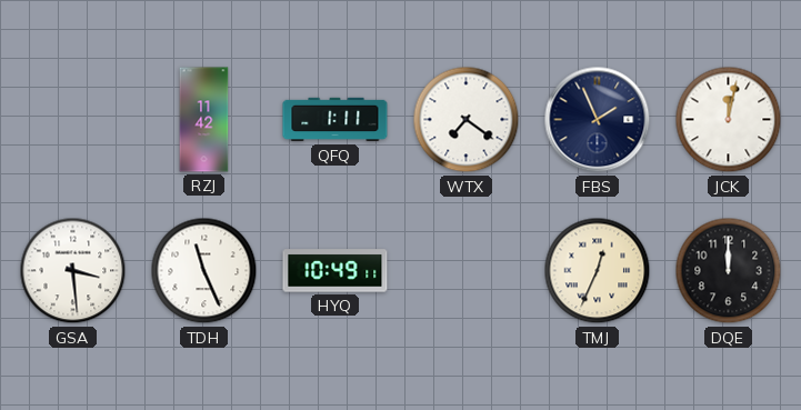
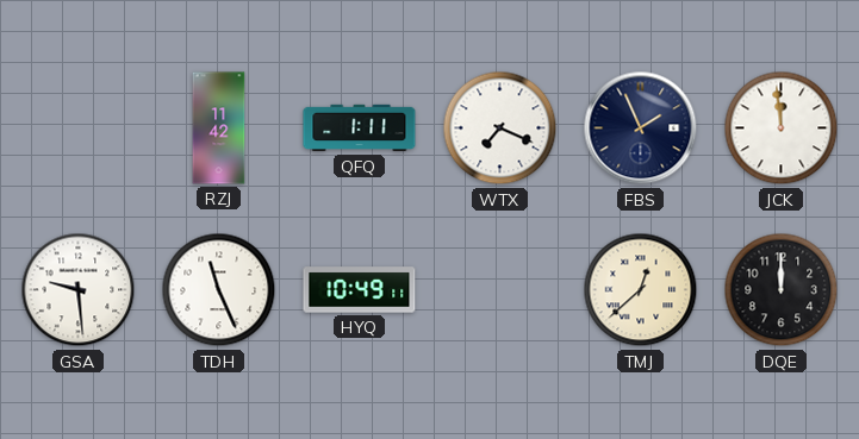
WTX: 7:21 -> 7:19
JCK: 12:02 -> 11:59
GSA: 3:29 -> 9:29
TMJ: 12:34 -> 12:38
